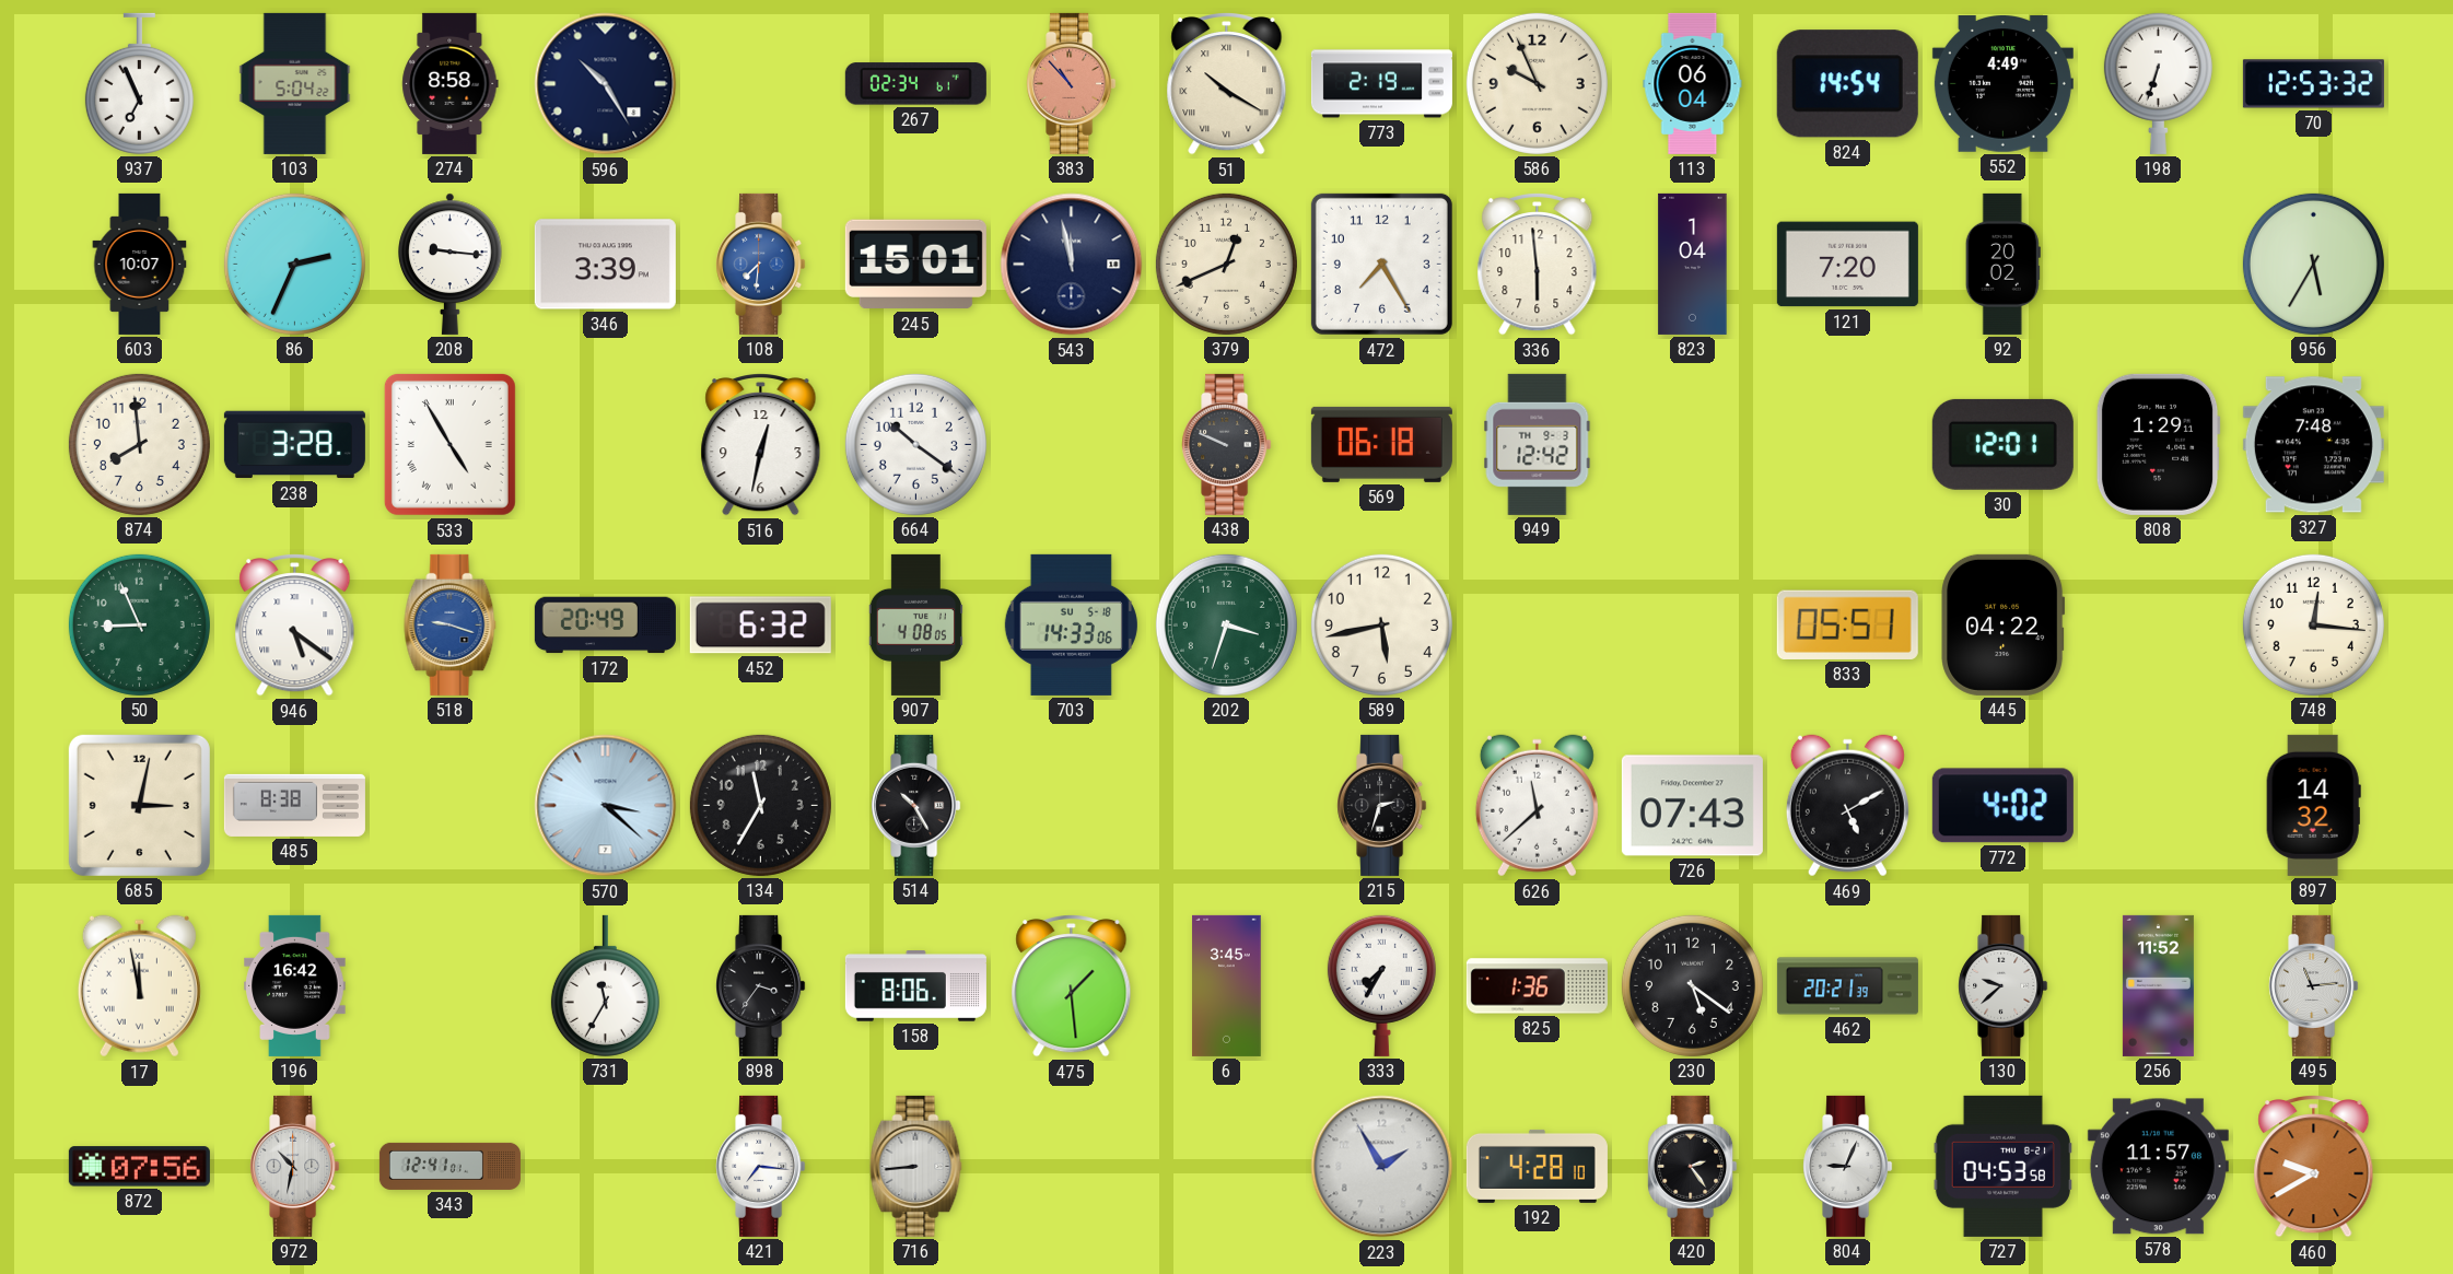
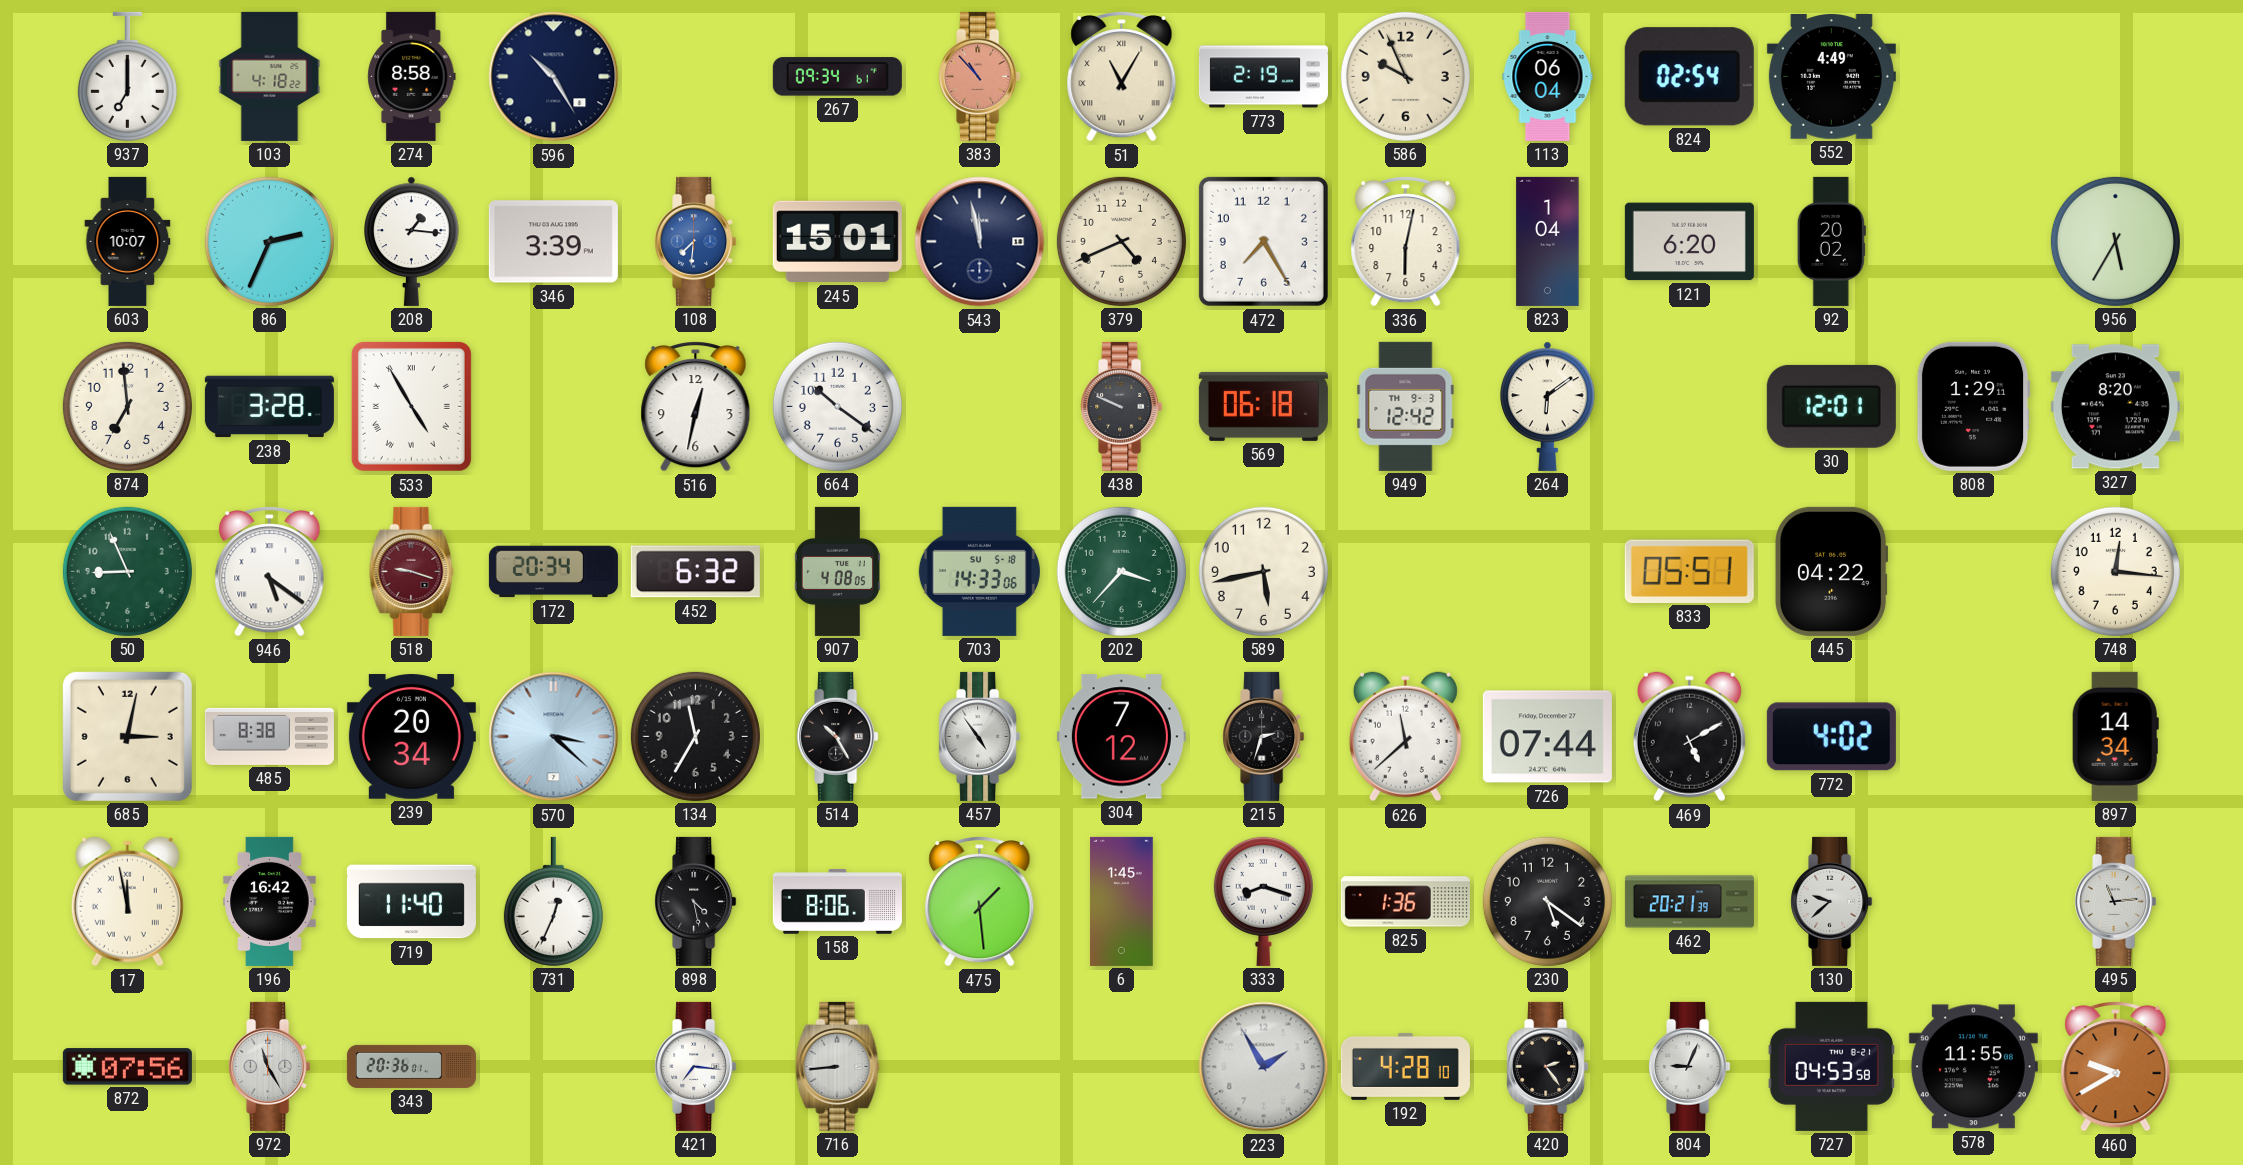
937: 6:56 -> 7:00
103: 5:04 -> 4:18
267: 02:34 -> 09:34
51: 10:20 -> 11:05
824: 14:54 -> 02:54
198: 6:33 -> none
70: 12:53 -> none
208: 9:16 -> 1:16
379: 12:41 -> 4:41
336: 5:59 -> 6:02
121: 7:20 -> 6:20
874: 7:59 -> 6:59
264: none -> 6:09
327: 7:48 -> 8:20
518 dial: blue -> burgundy
172: 20:49 -> 20:34
202: 3:33 -> 3:37
239: none -> 20:34
457: none -> 4:54
304: none -> 7:12
726: 07:43 -> 07:44
897: 14:32 -> 14:34
719: none -> 11:40
731: 11:35 -> 12:34
898: 3:36 -> 4:28
6: 3:45 -> 1:45
333: 7:35 -> 8:18
256: 11:52 -> none
972: 10:32 -> 11:25
343: 12:41 -> 20:36
578: 11:57 -> 11:55
